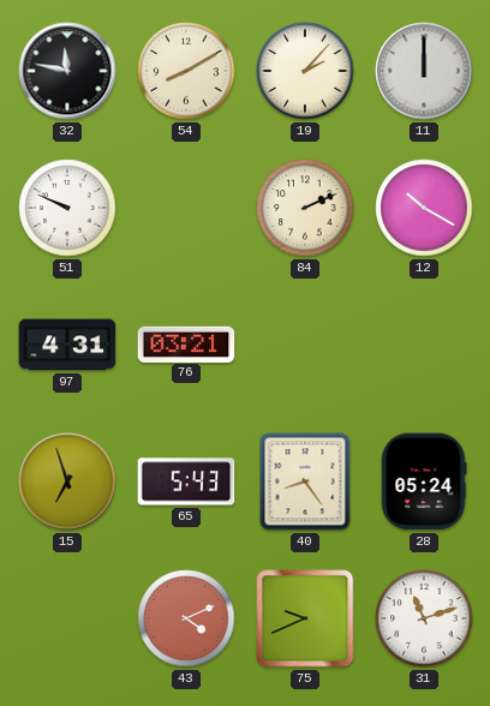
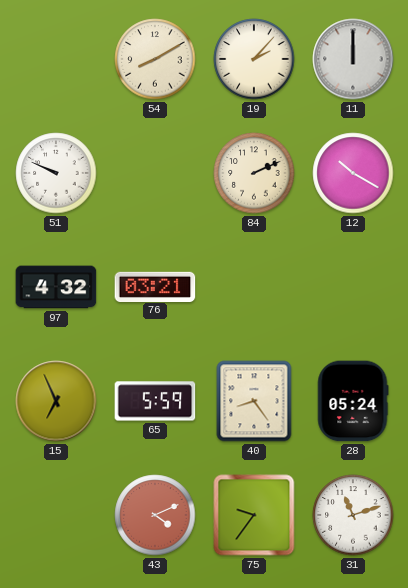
32: 11:47 -> none
97: 4:31 -> 4:32
15: 6:57 -> 6:56
65: 5:43 -> 5:59
75: 9:41 -> 9:36
